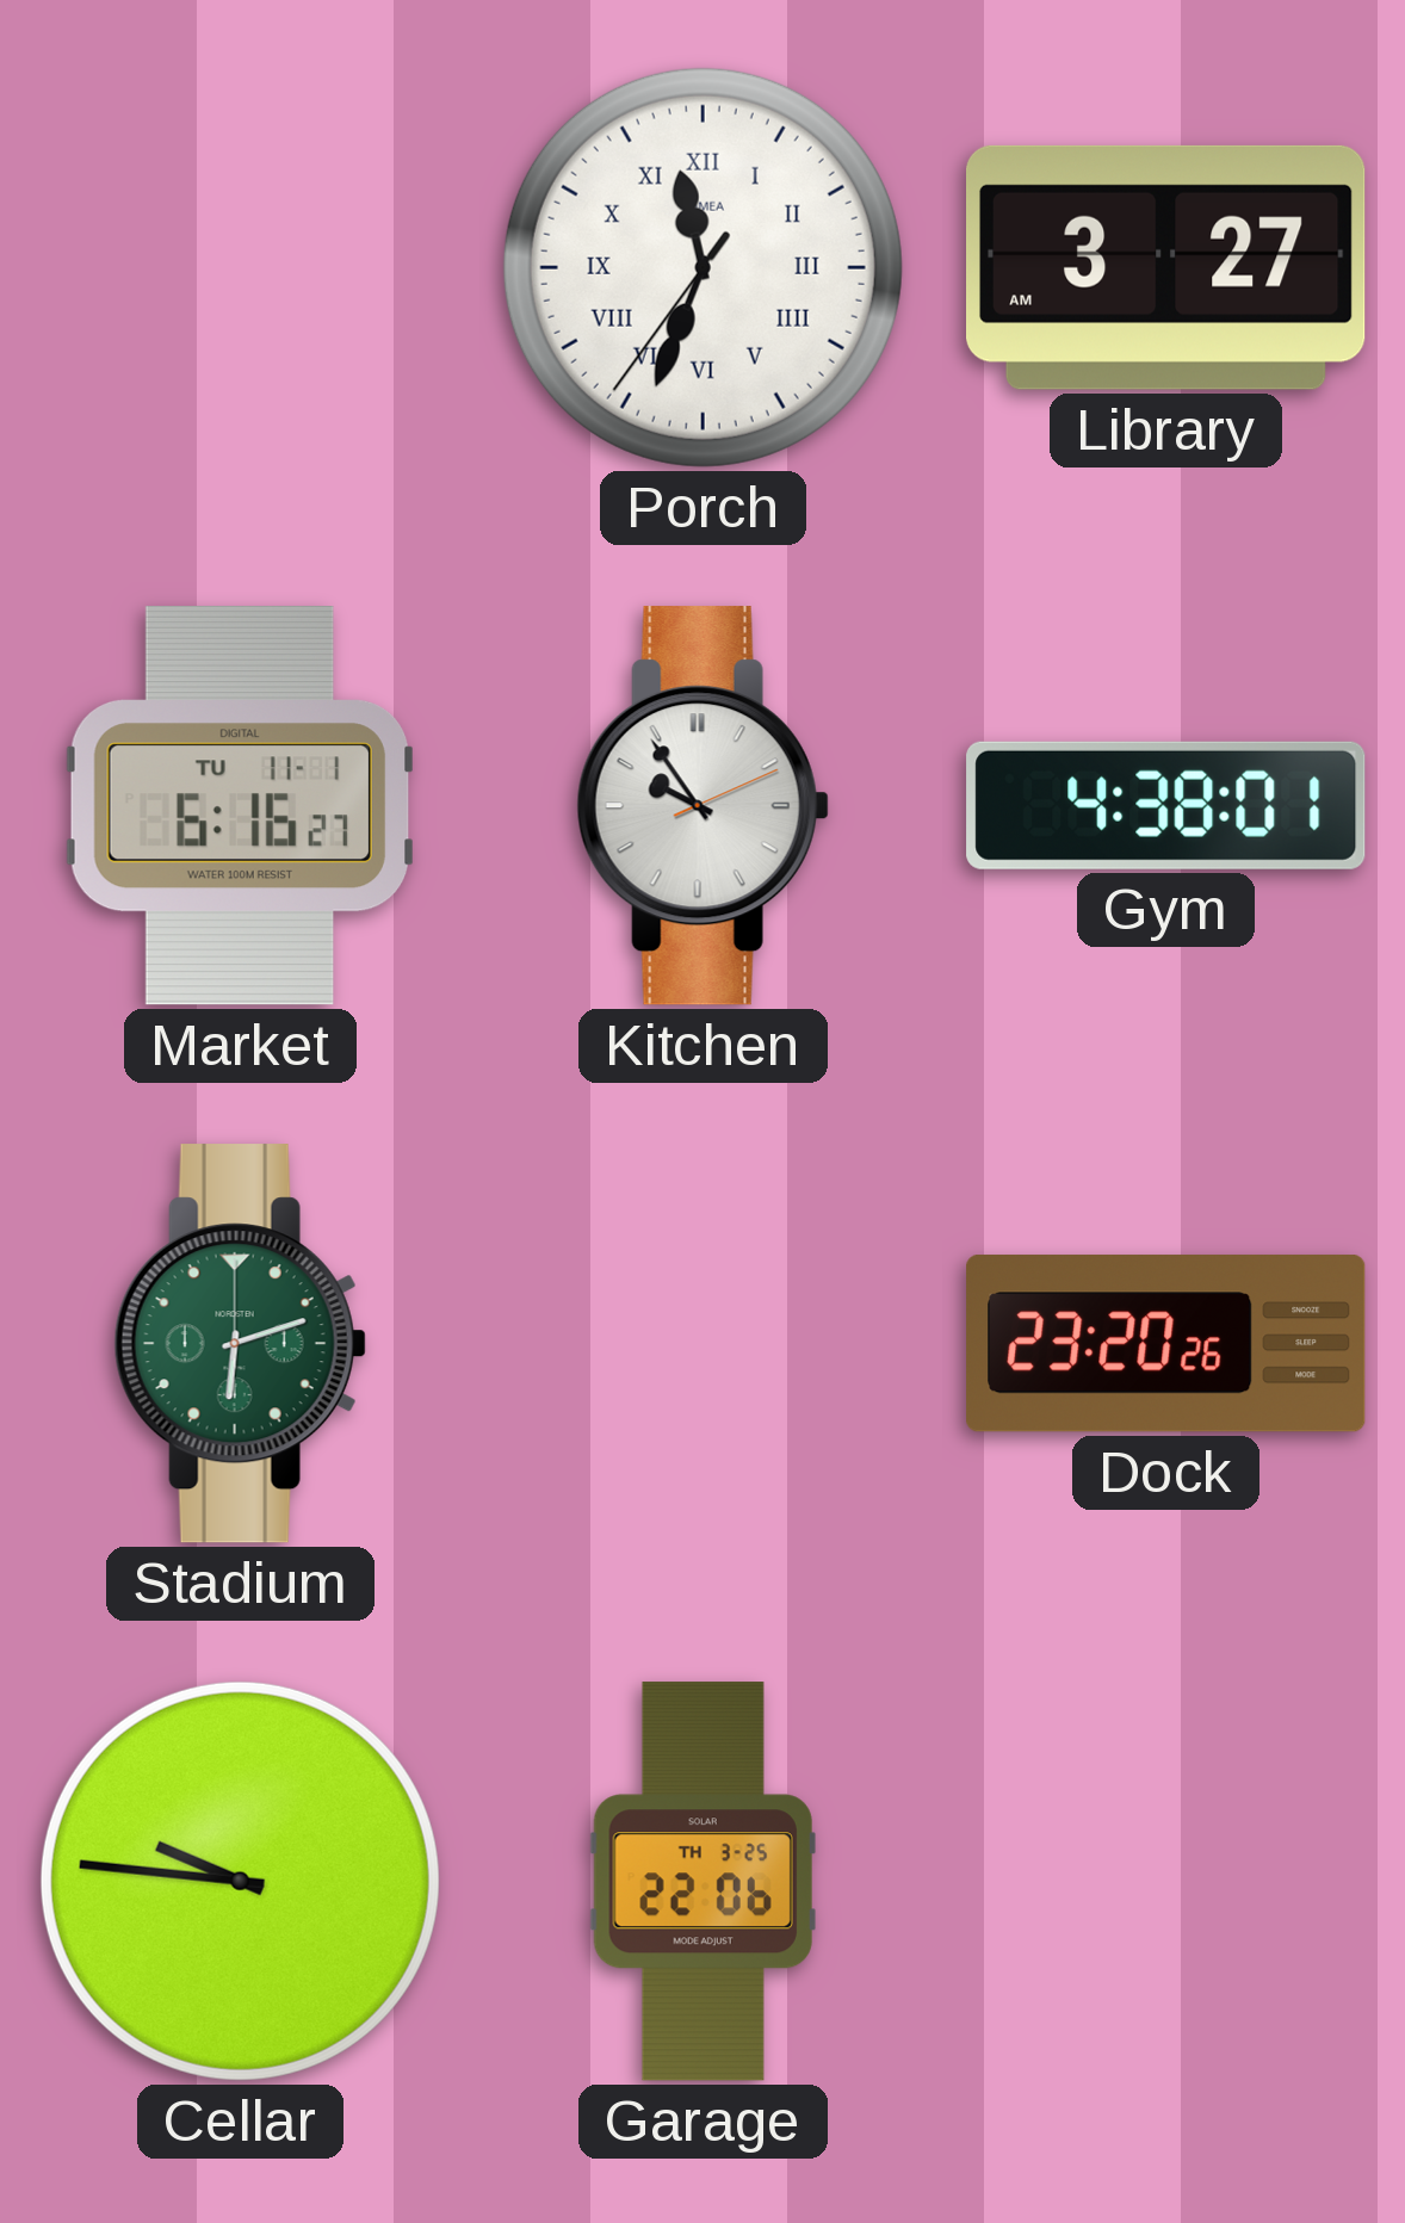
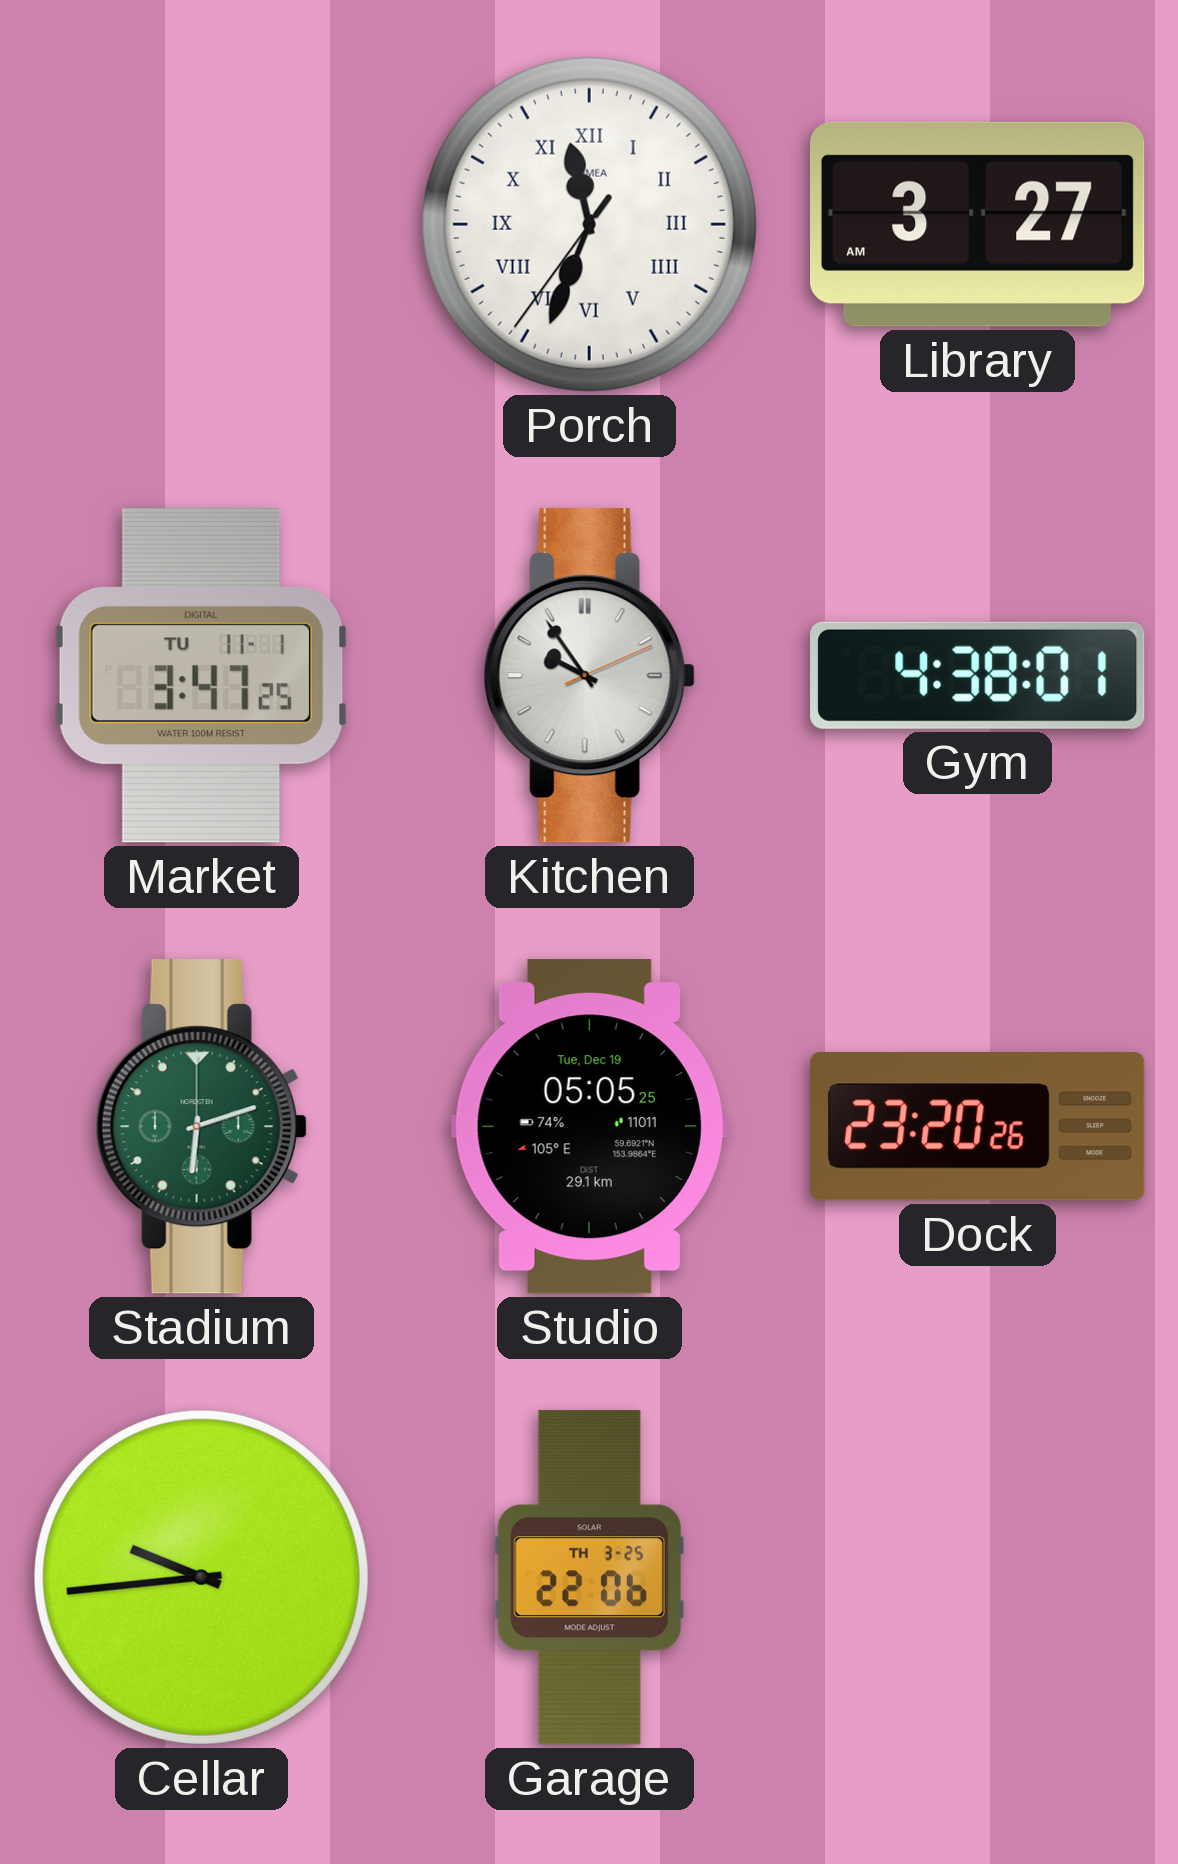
Market: 6:16 -> 3:47
Studio: none -> 05:05
Cellar: 9:46 -> 9:44
